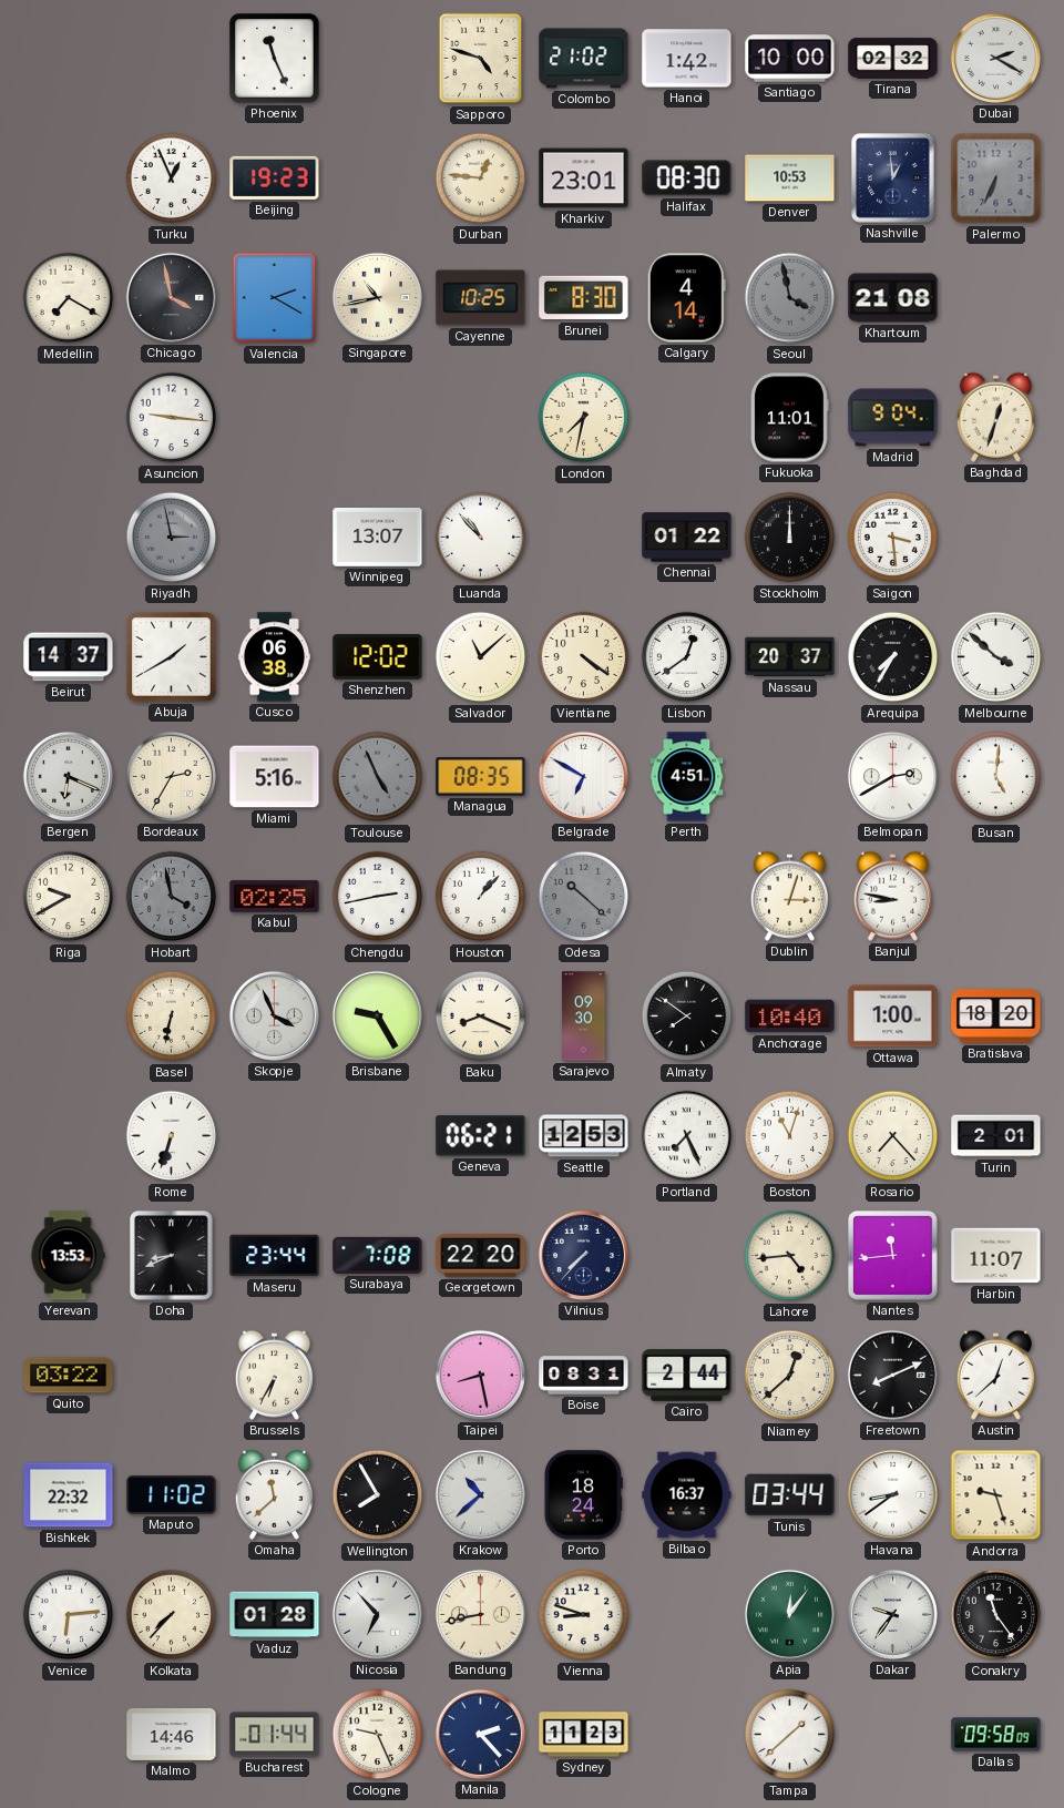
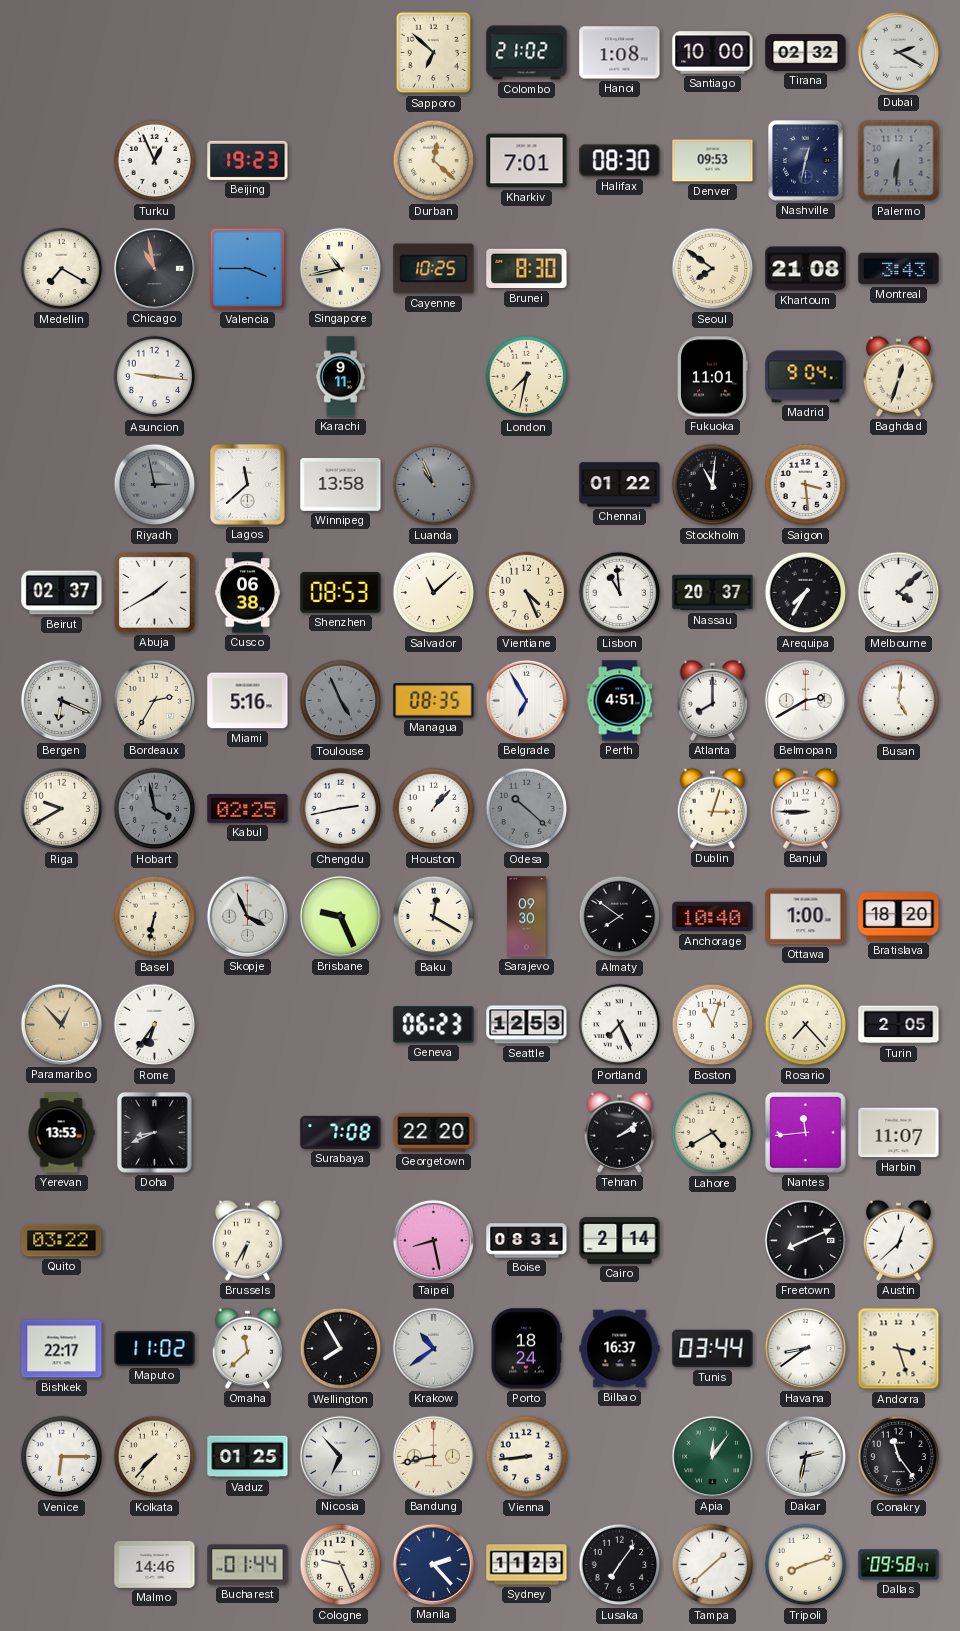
Phoenix: 11:26 -> none
Sapporo: 4:48 -> 6:52
Hanoi: 1:42 -> 1:08
Durban: 12:46 -> 12:22
Kharkiv: 23:01 -> 7:01
Denver: 10:53 -> 09:53
Nashville: 12:59 -> 12:32
Palermo: 6:34 -> 6:31
Chicago: 3:58 -> 10:58
Valencia: 2:20 -> 3:45
Calgary: 4:14 -> none
Seoul: 3:58 -> 7:51
Seoul dial: grey -> cream
Montreal: none -> 3:43
Karachi: none -> 9:11
Lagos: none -> 11:38
Winnipeg: 13:07 -> 13:58
Luanda: 10:53 -> 10:56
Luanda dial: white -> grey
Stockholm: 12:00 -> 11:01
Beirut: 14:37 -> 02:37
Shenzhen: 12:02 -> 08:53
Vientiane: 4:21 -> 4:26
Lisbon: 12:39 -> 10:59
Melbourne: 3:52 -> 4:08
Belgrade: 6:50 -> 6:55
Atlanta: none -> 8:00
Banjul: 8:47 -> 8:45
Brisbane: 9:25 -> 9:26
Baku: 8:19 -> 12:20
Paramaribo: none -> 12:53
Rome: 6:33 -> 6:36
Geneva: 06:21 -> 06:23
Turin: 2:01 -> 2:05
Maseru: 23:44 -> none
Vilnius: 7:37 -> none
Tehran: none -> 2:09
Lahore: 4:44 -> 4:40
Cairo: 2:44 -> 2:14
Niamey: 12:38 -> none
Bishkek: 22:32 -> 22:17
Krakow: 10:38 -> 10:39
Andorra: 9:27 -> 3:27
Venice: 6:14 -> 6:15
Vaduz: 01:28 -> 01:25
Vienna: 8:48 -> 8:44
Dakar: 9:36 -> 2:32
Lusaka: none -> 7:06
Tripoli: none -> 8:12
Dallas: 09:58:09 -> 09:58:47
